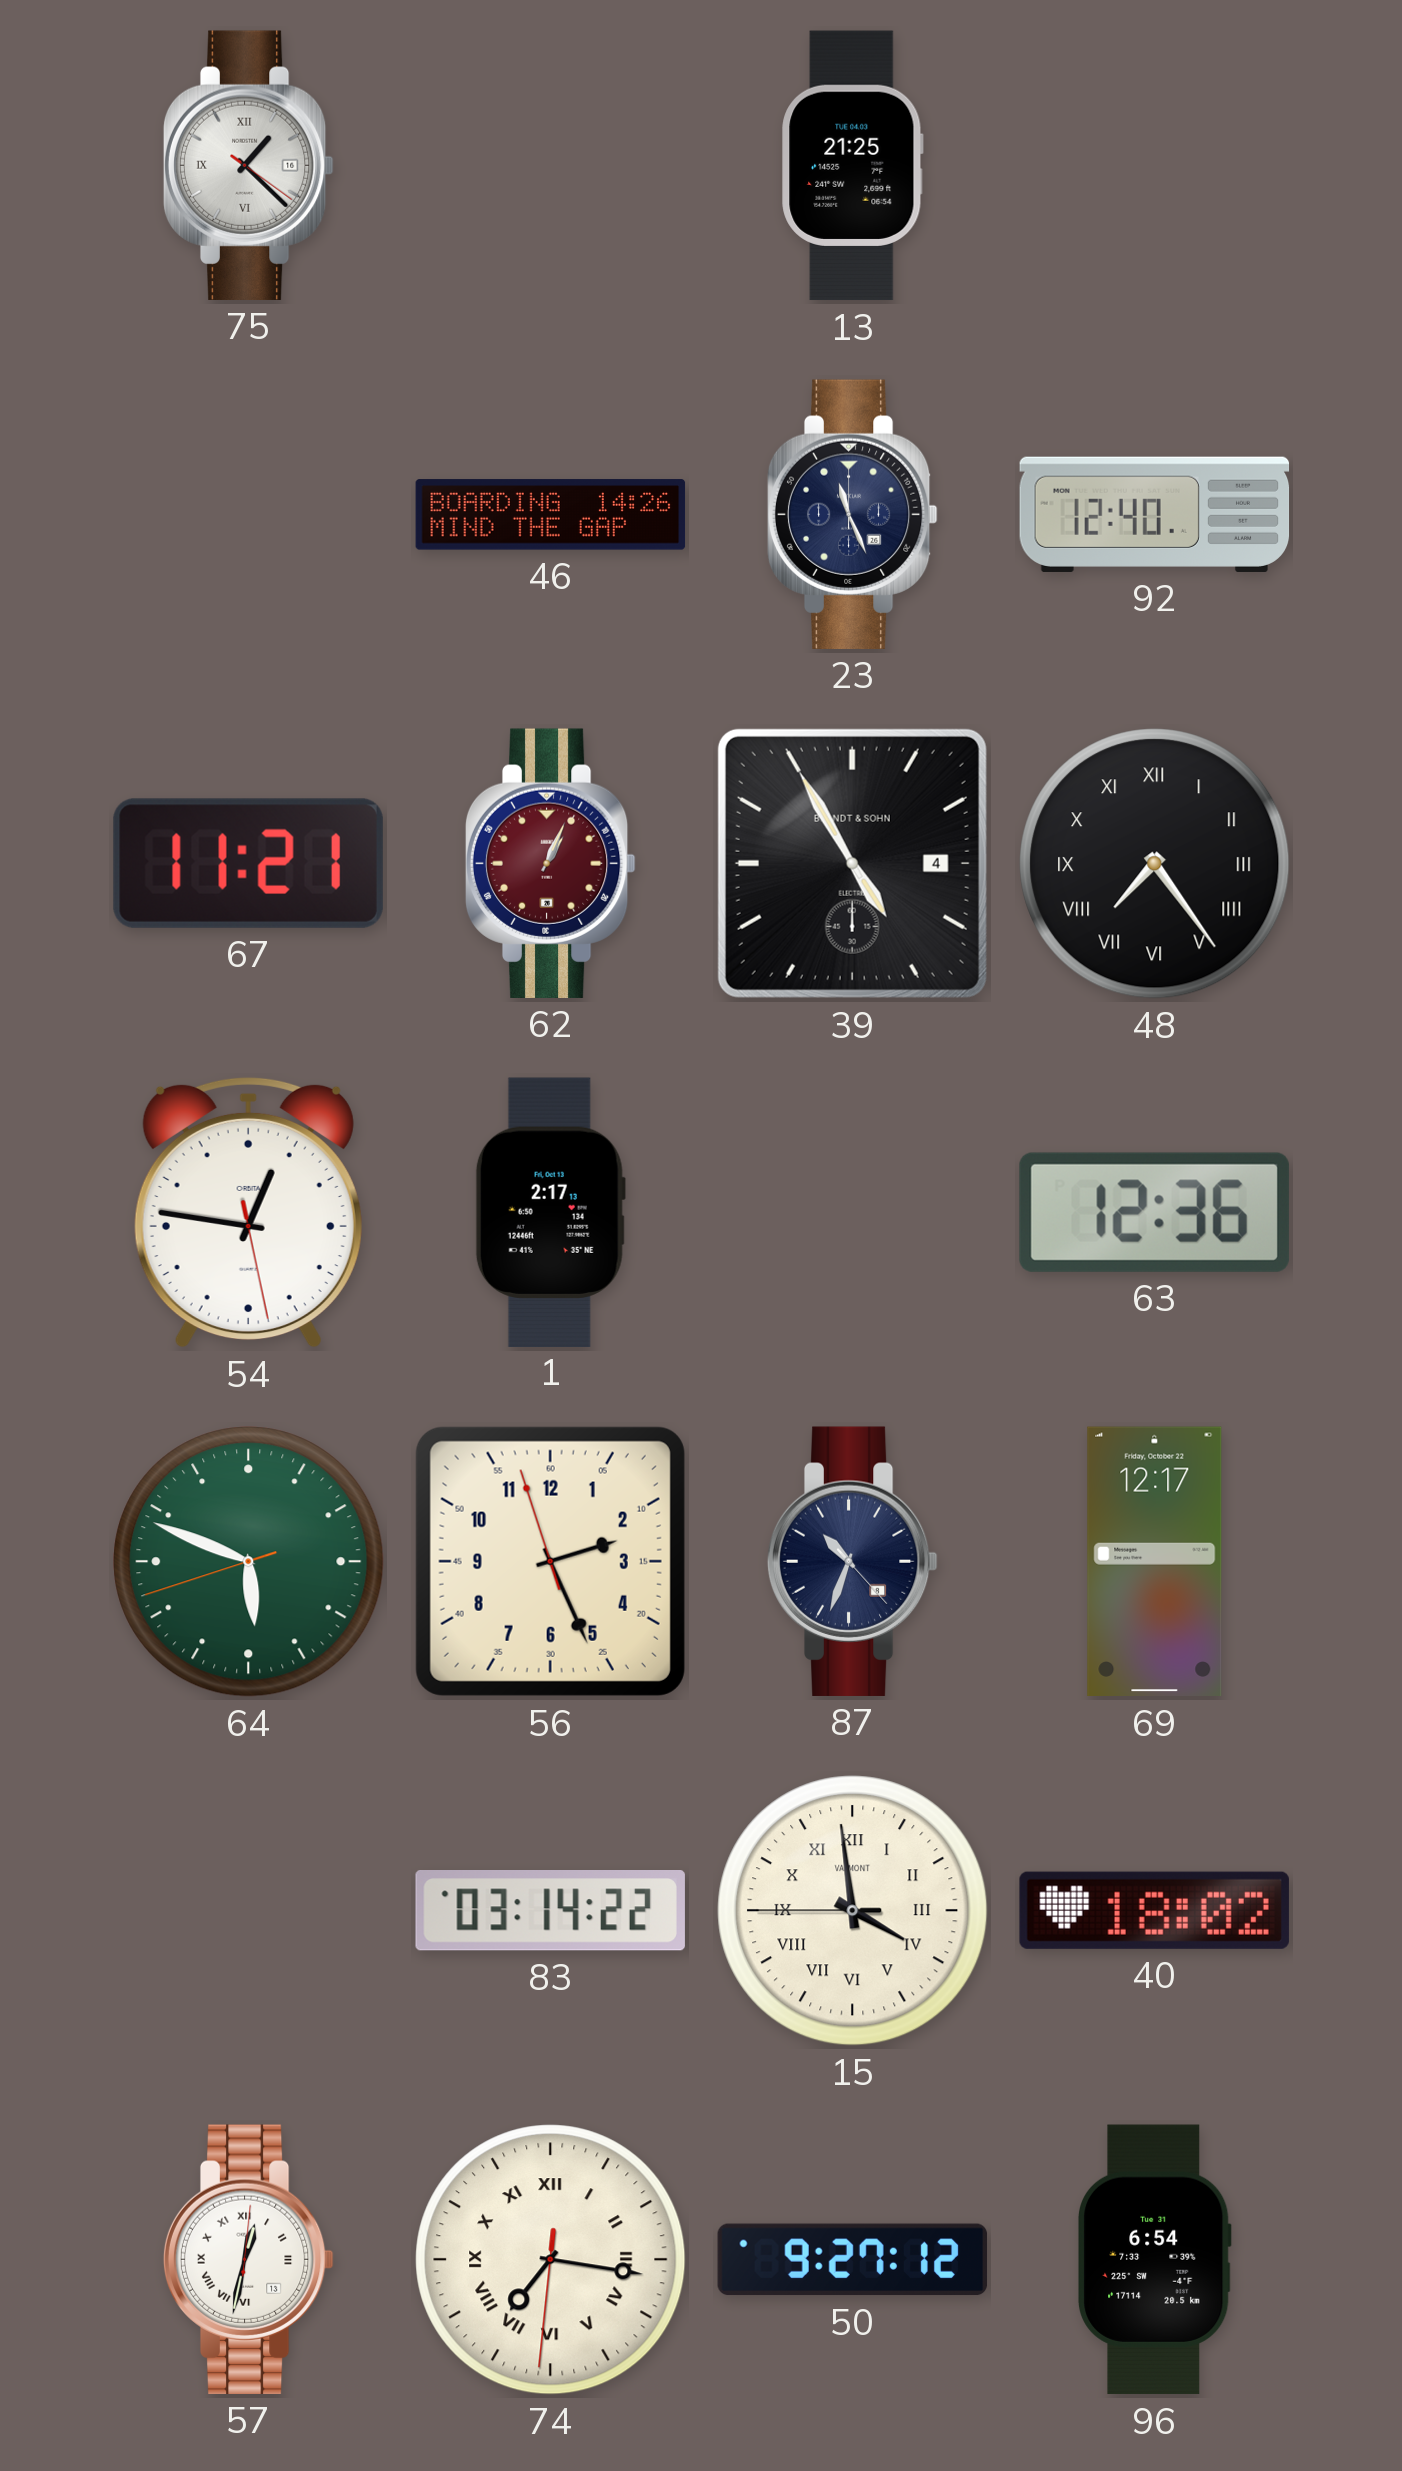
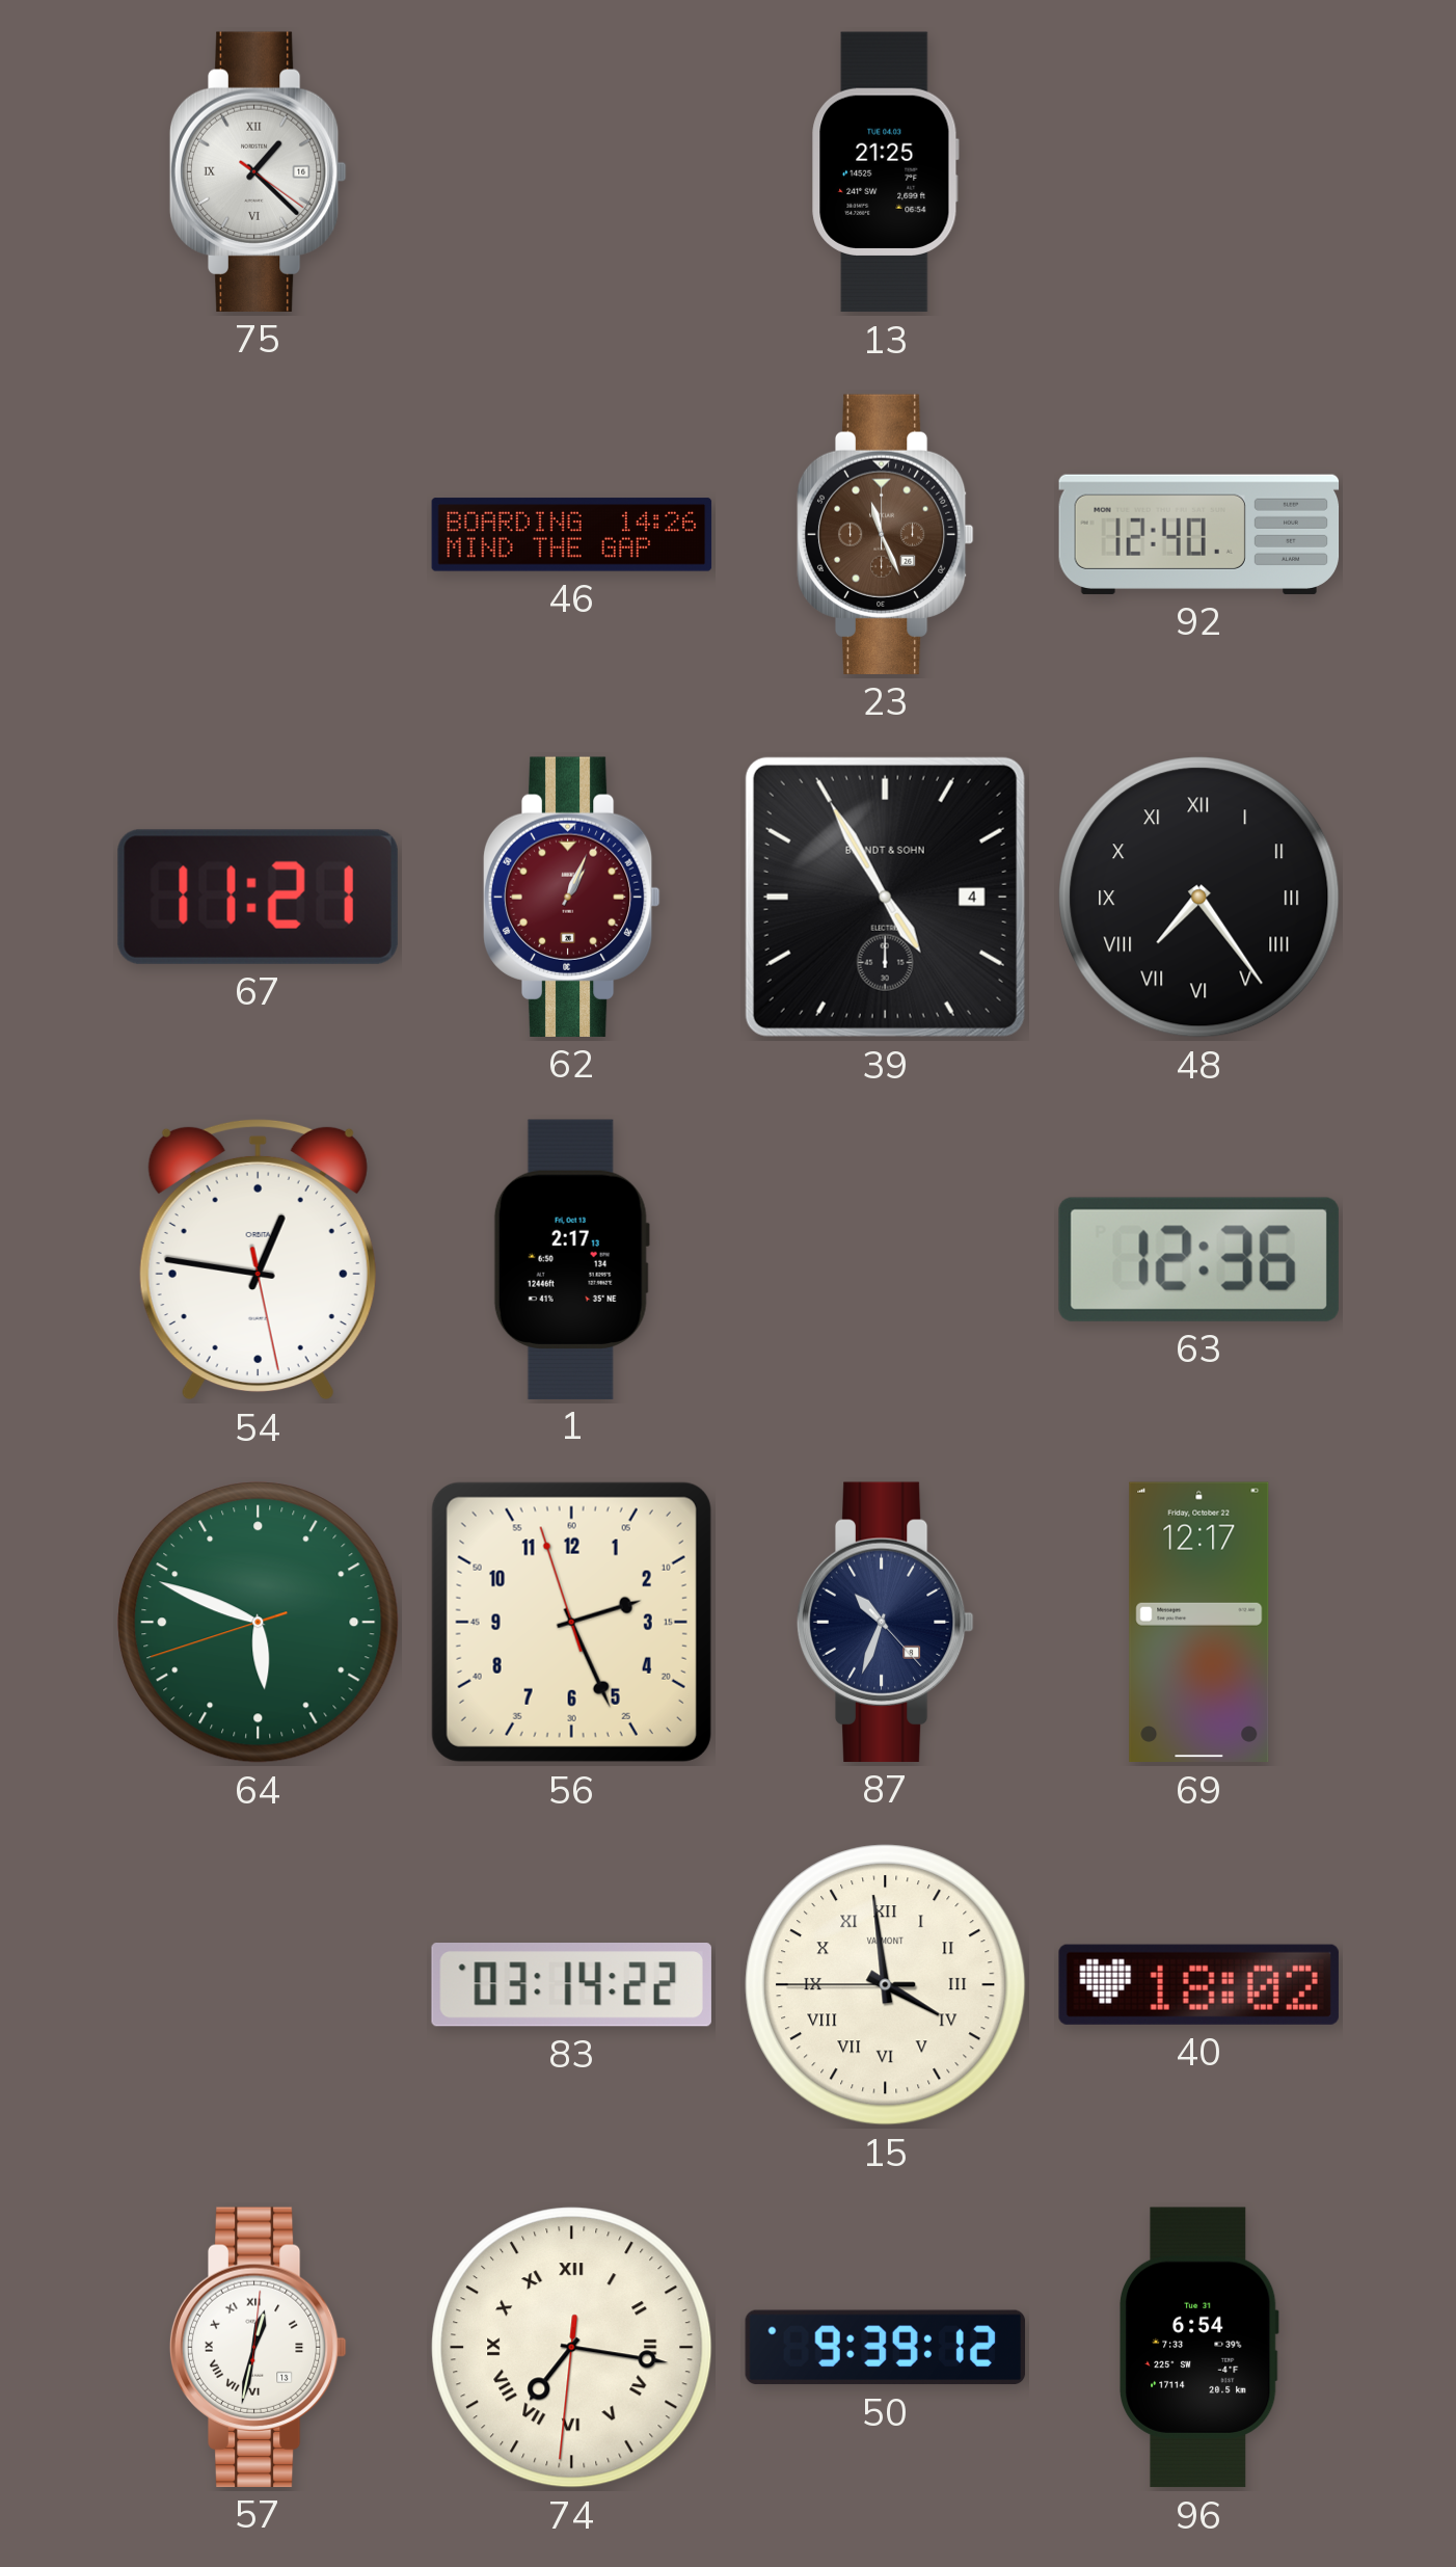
23 dial: navy -> brown
50: 9:27 -> 9:39
